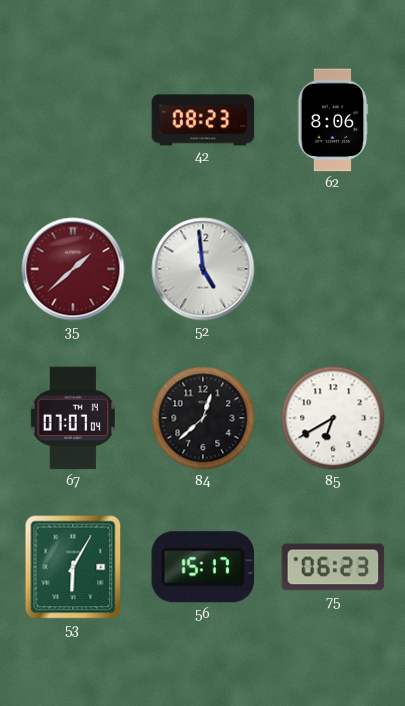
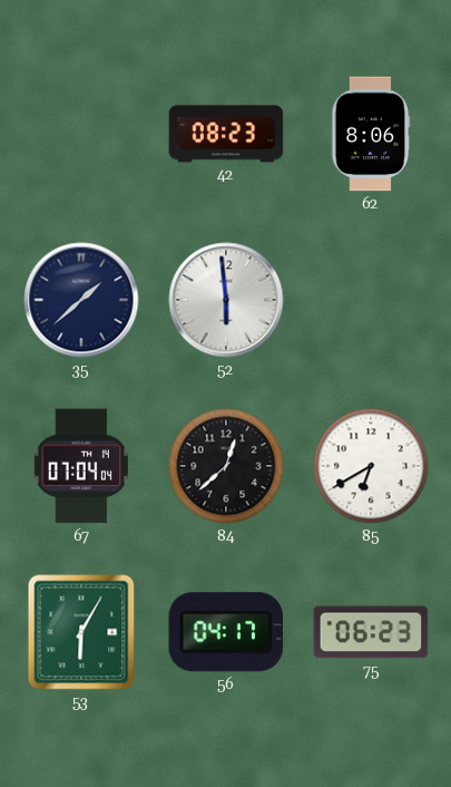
35 dial: burgundy -> navy
52: 4:59 -> 5:59
67: 07:07 -> 07:04
56: 15:17 -> 04:17
